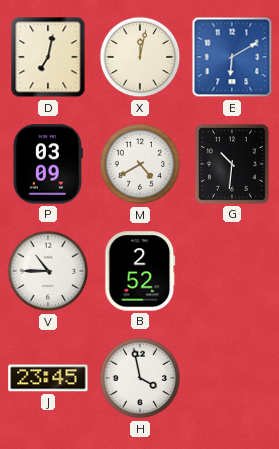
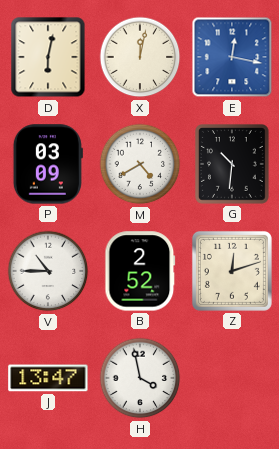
D: 7:02 -> 6:02
E: 6:10 -> 12:17
Z: none -> 12:12
J: 23:45 -> 13:47
